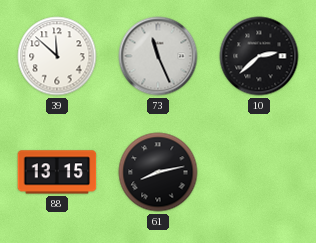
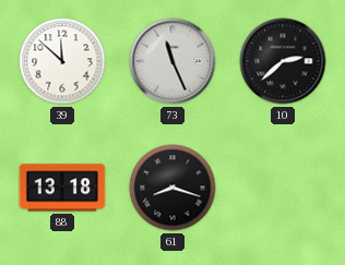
88: 13:15 -> 13:18
61: 8:13 -> 8:18
